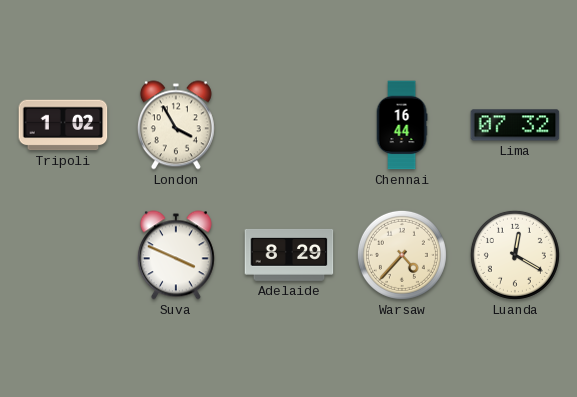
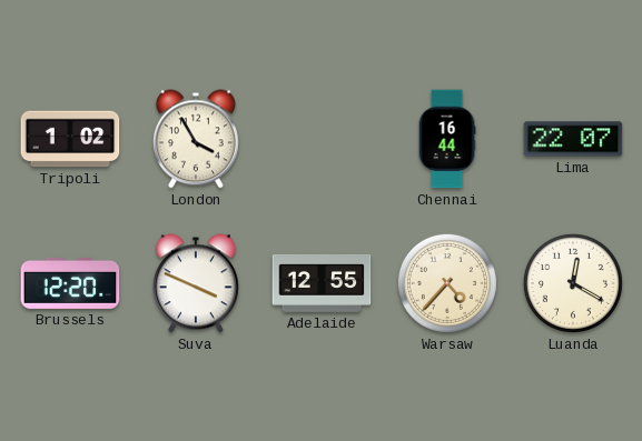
Lima: 07:32 -> 22:07
Brussels: none -> 12:20
Adelaide: 8:29 -> 12:55
